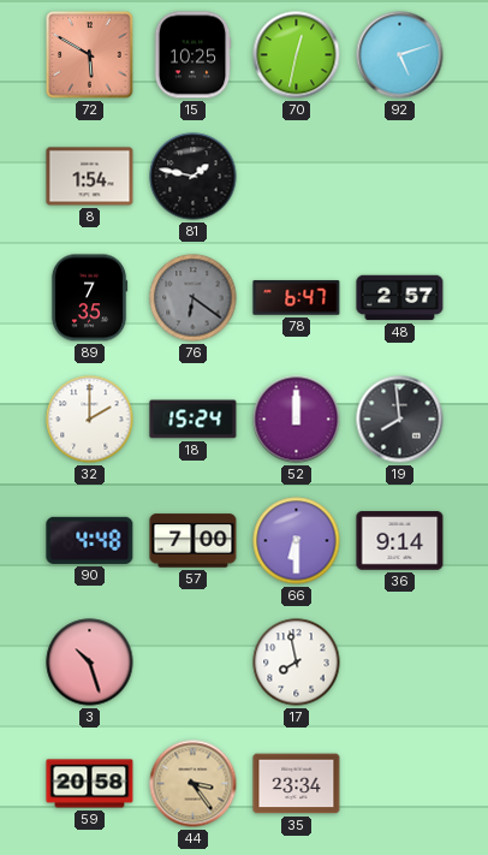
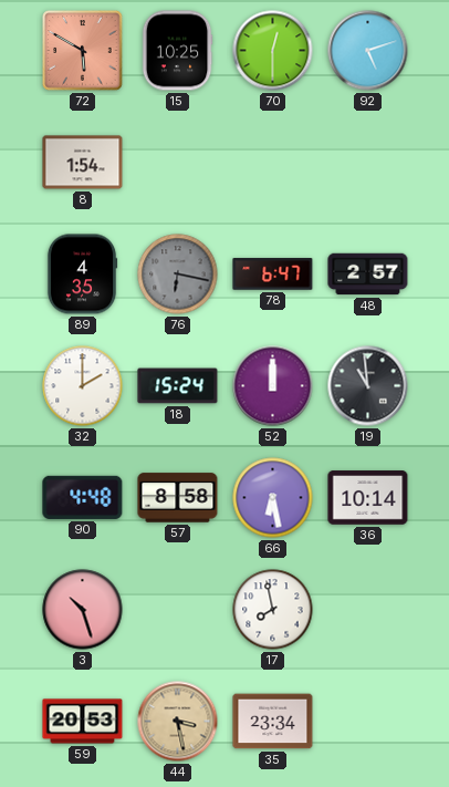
70: 12:32 -> 12:30
81: 1:47 -> none
89: 7:35 -> 4:35
76: 6:21 -> 6:17
19: 7:59 -> 10:59
57: 7:00 -> 8:58
66: 6:30 -> 6:28
36: 9:14 -> 10:14
59: 20:58 -> 20:53
44: 3:24 -> 3:28
